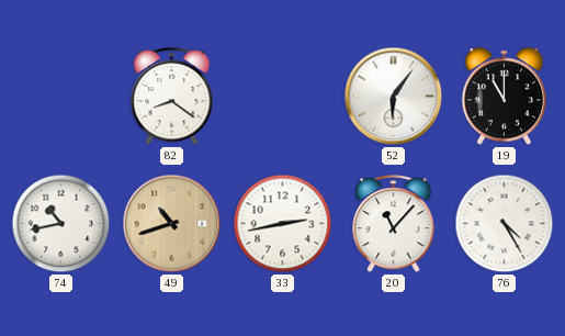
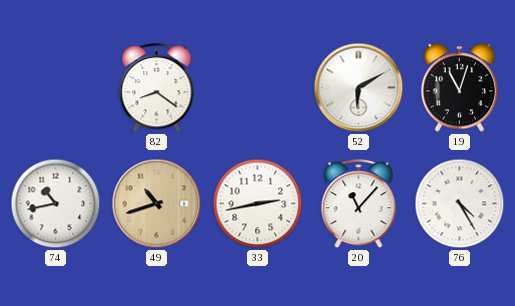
52: 6:06 -> 6:10
19: 11:00 -> 11:03
